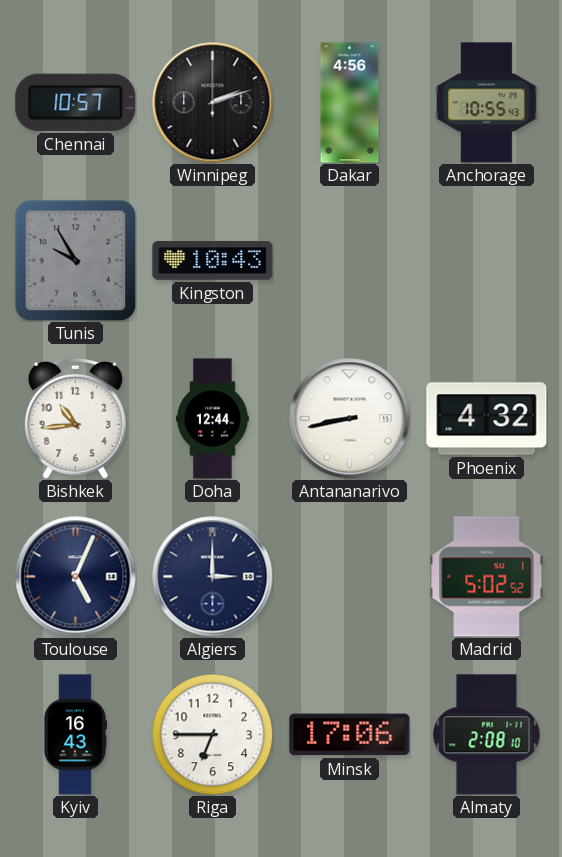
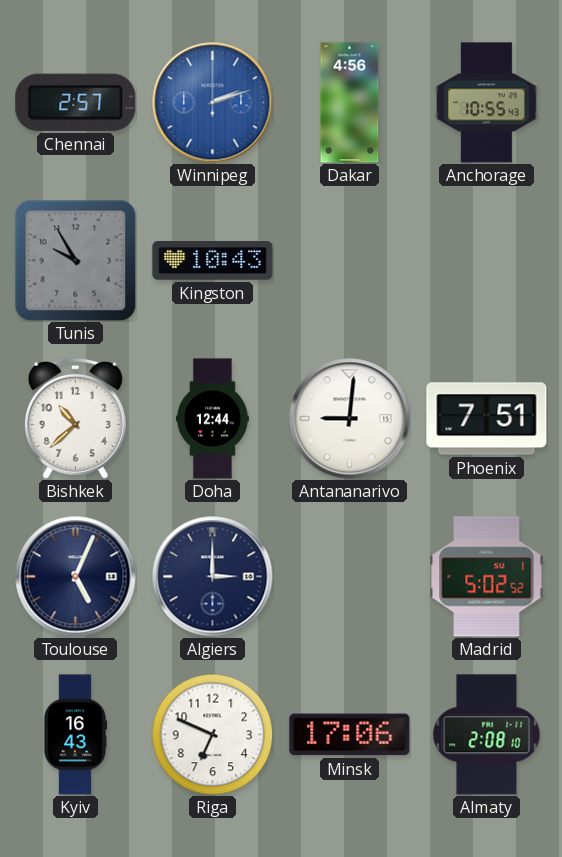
Chennai: 10:57 -> 2:57
Winnipeg dial: black -> blue
Bishkek: 10:44 -> 10:38
Antananarivo: 8:43 -> 9:01
Phoenix: 4:32 -> 7:51
Riga: 6:45 -> 6:49
